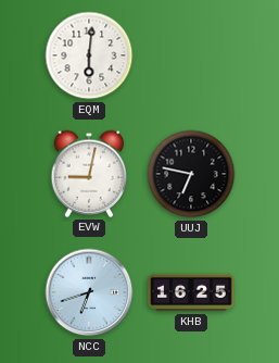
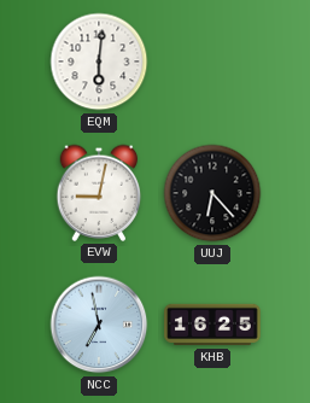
UUJ: 6:47 -> 6:23
NCC: 6:42 -> 6:58
